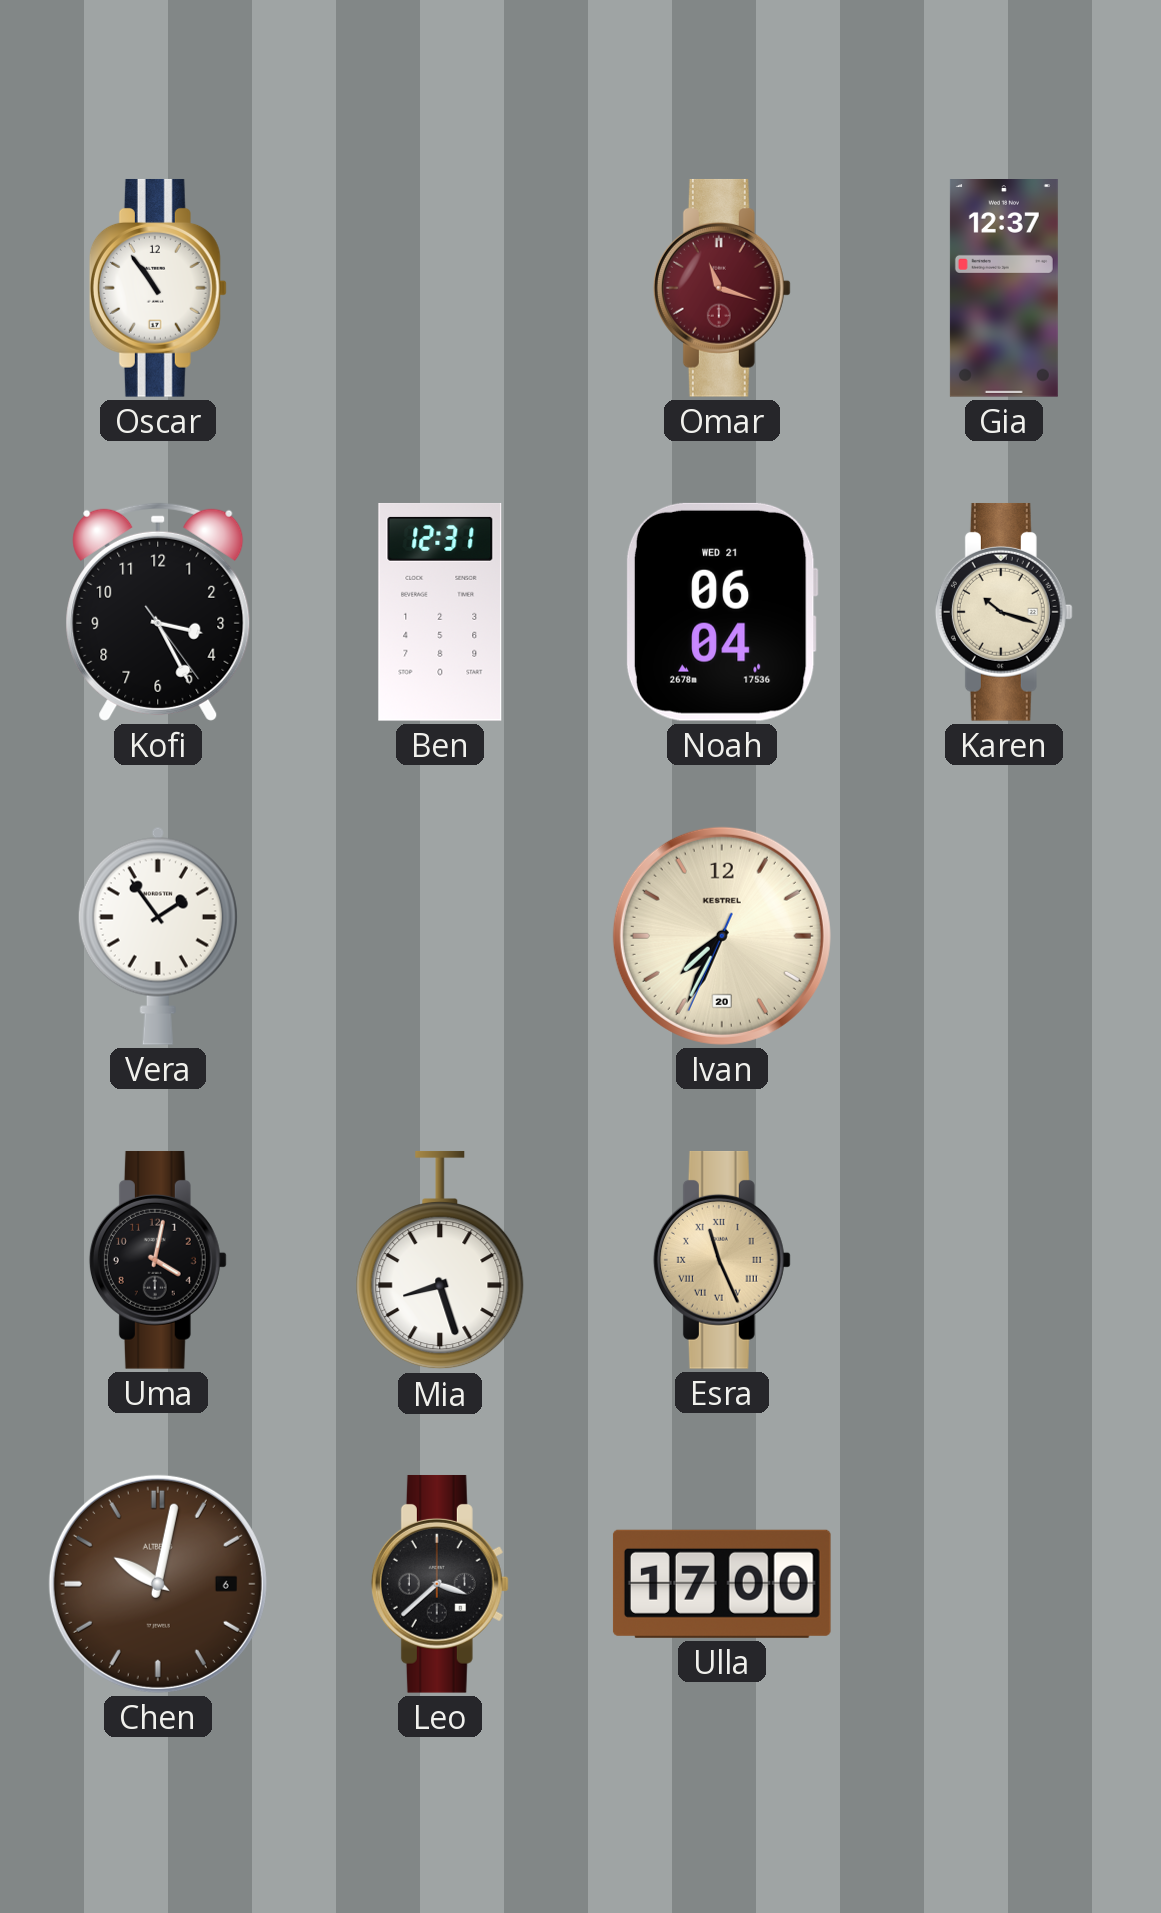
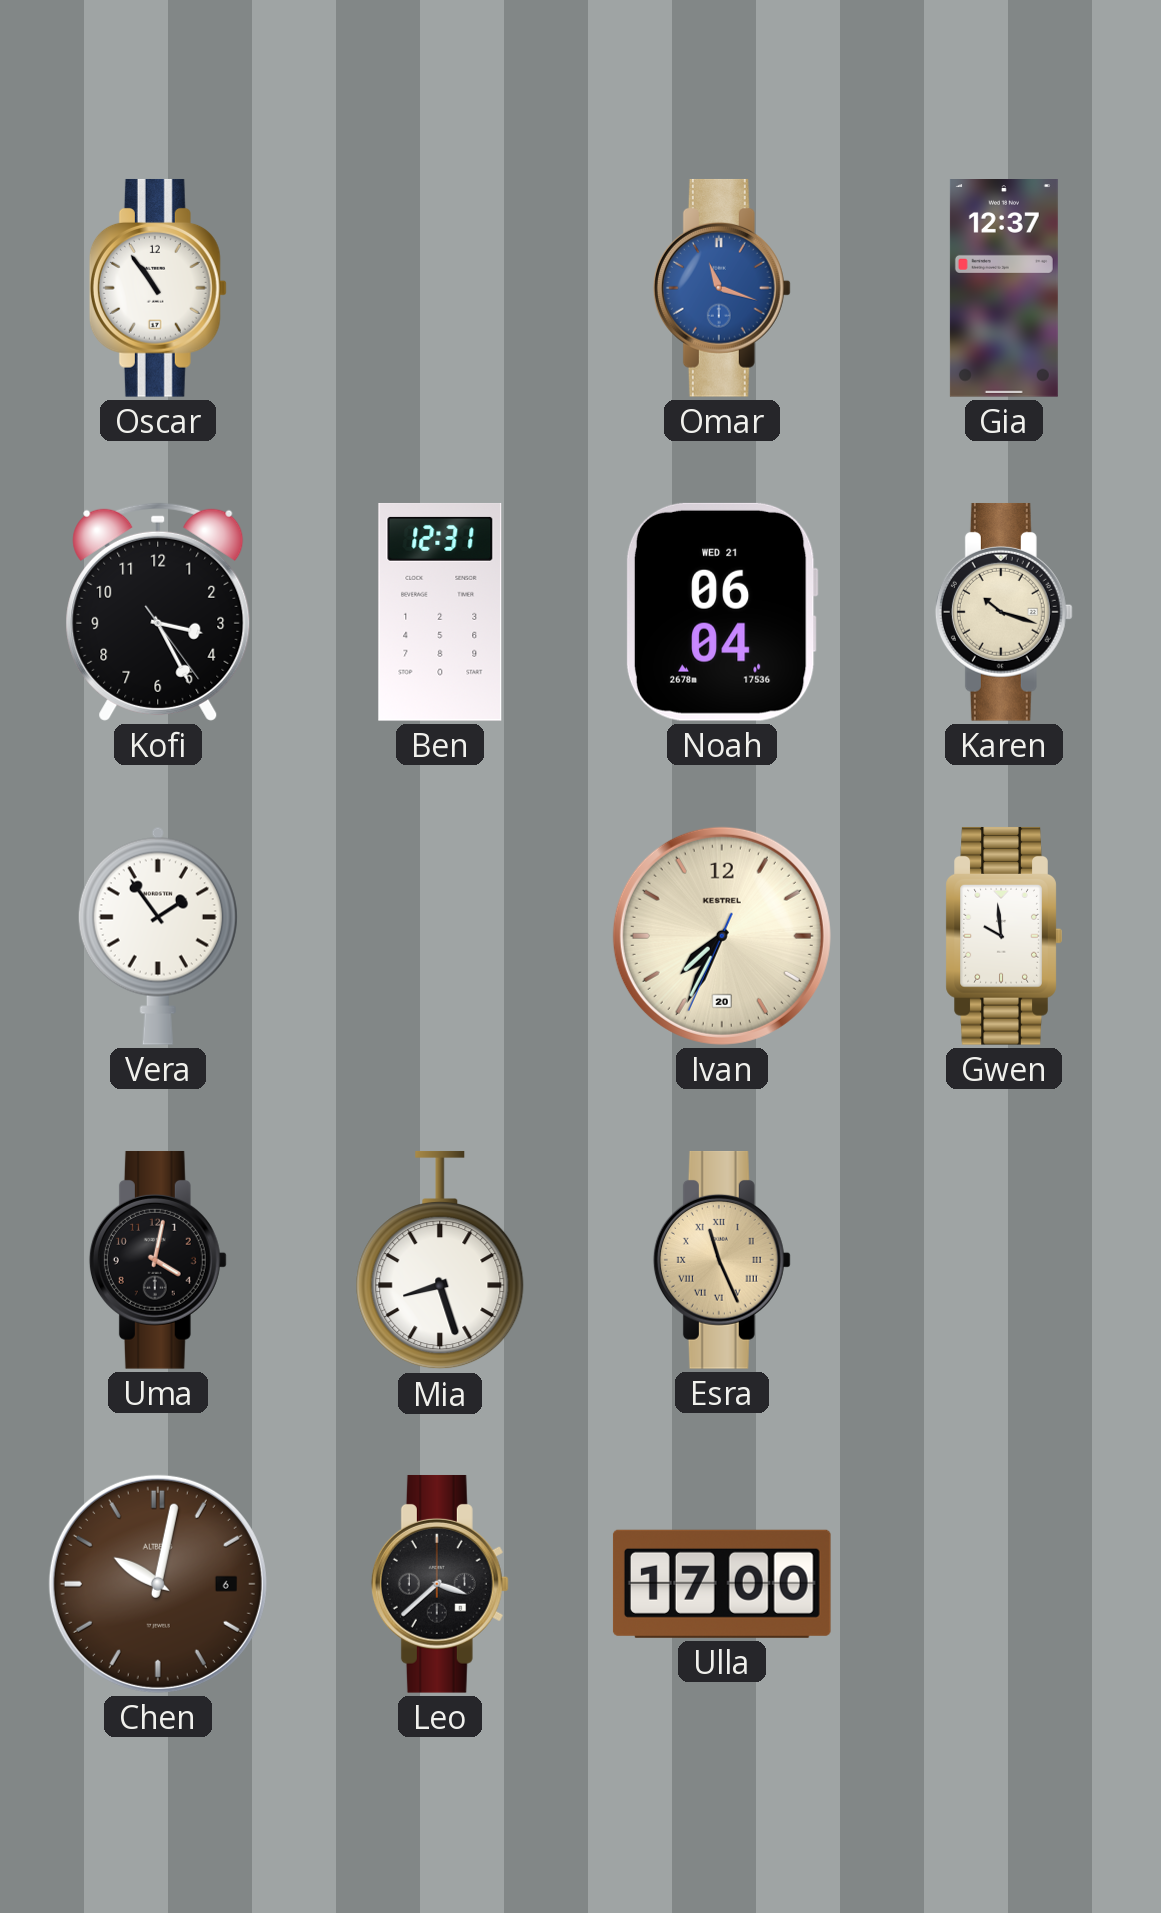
Omar dial: burgundy -> blue
Gwen: none -> 9:59
